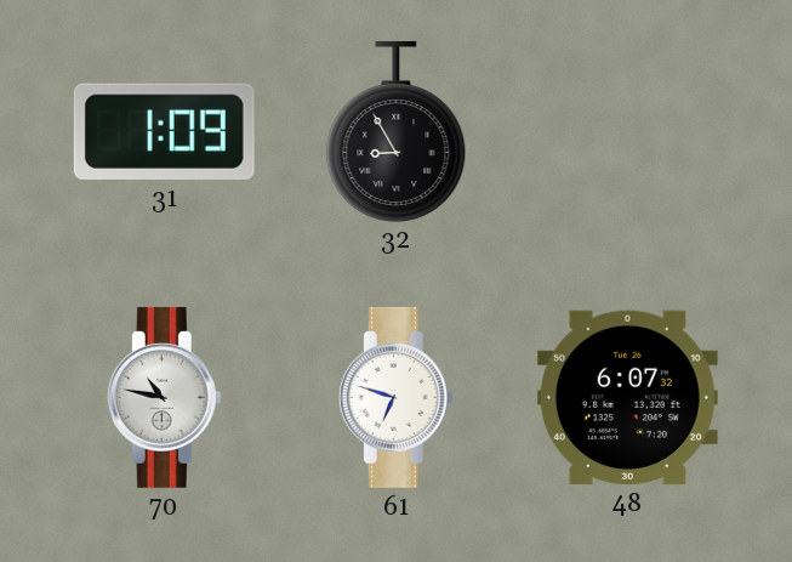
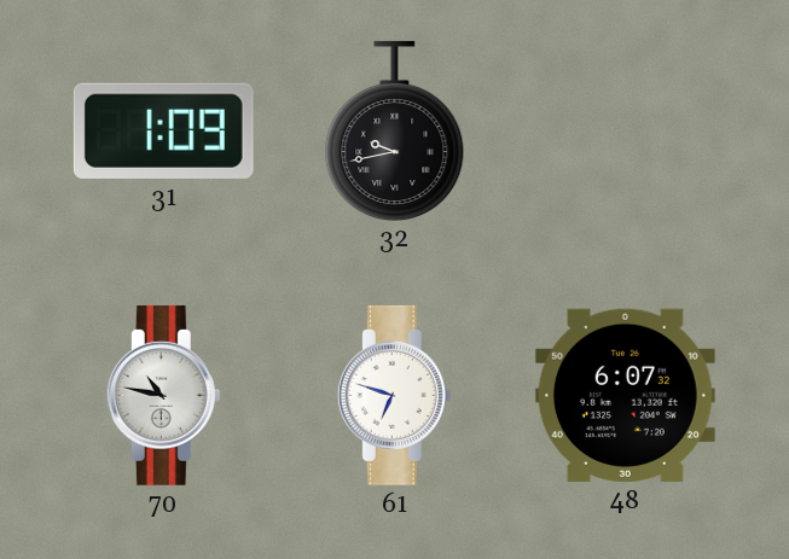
32: 8:55 -> 9:43
